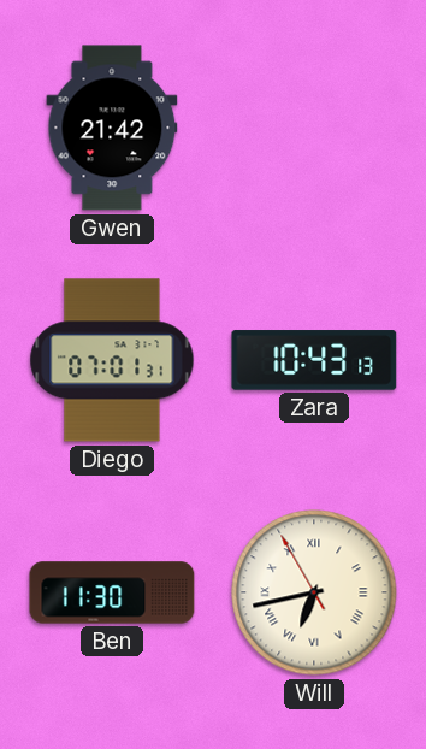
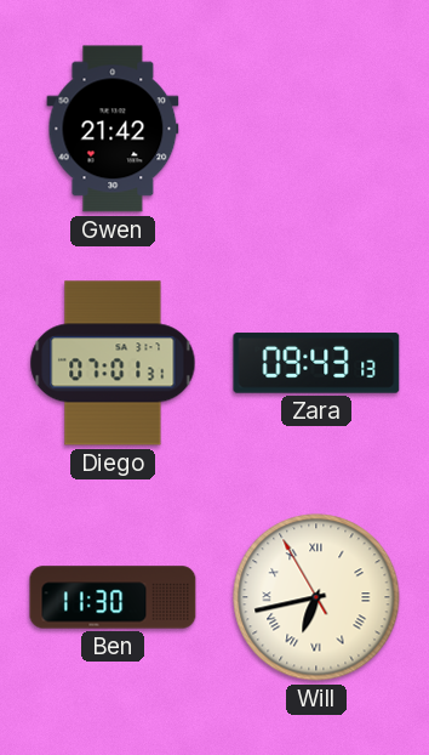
Zara: 10:43 -> 09:43
